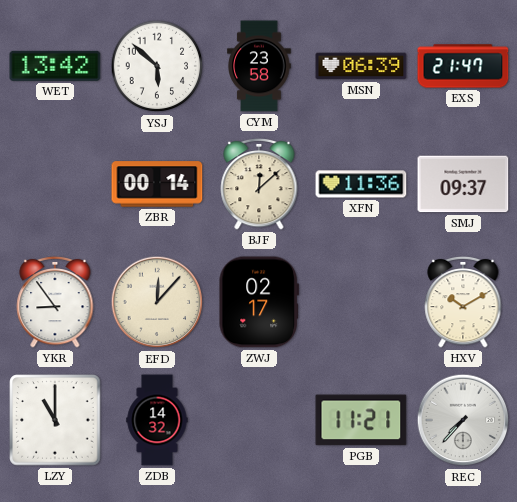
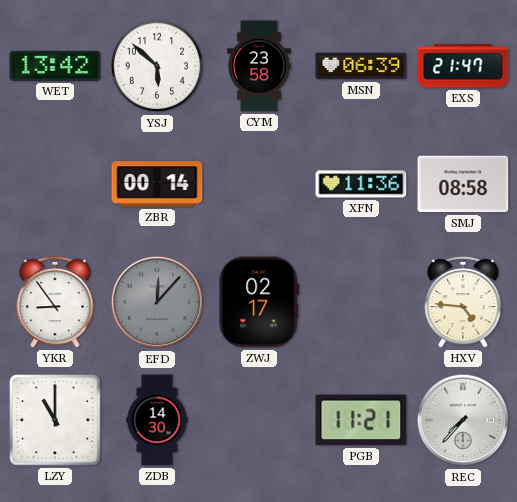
BJF: 12:08 -> none
SMJ: 09:37 -> 08:58
EFD dial: cream -> grey
HXV: 10:10 -> 4:46
ZDB: 14:32 -> 14:30
